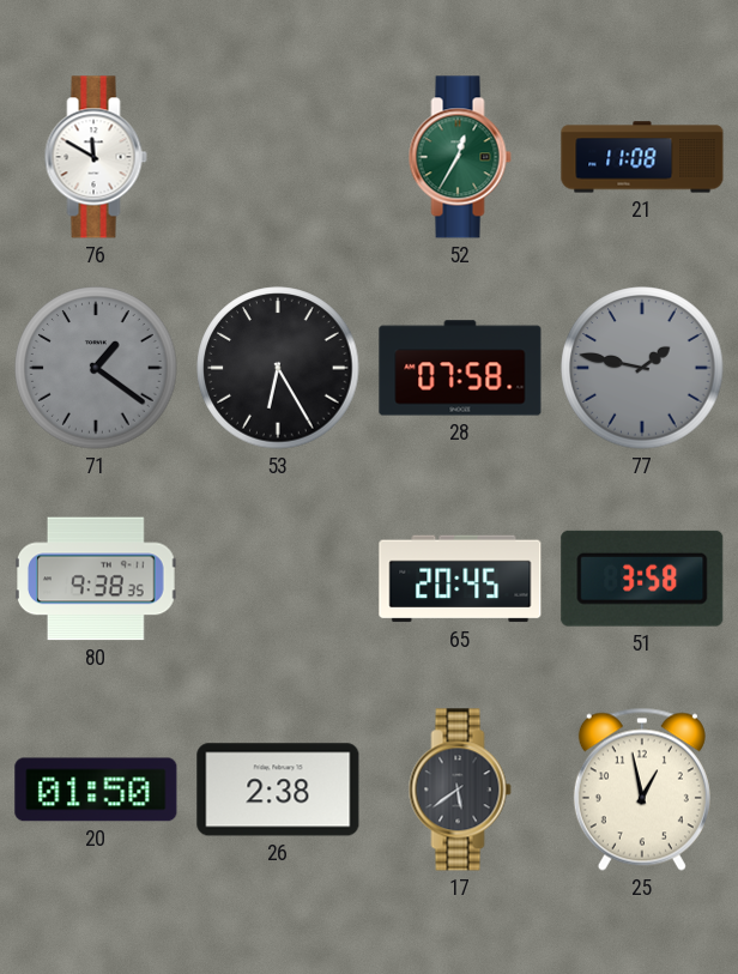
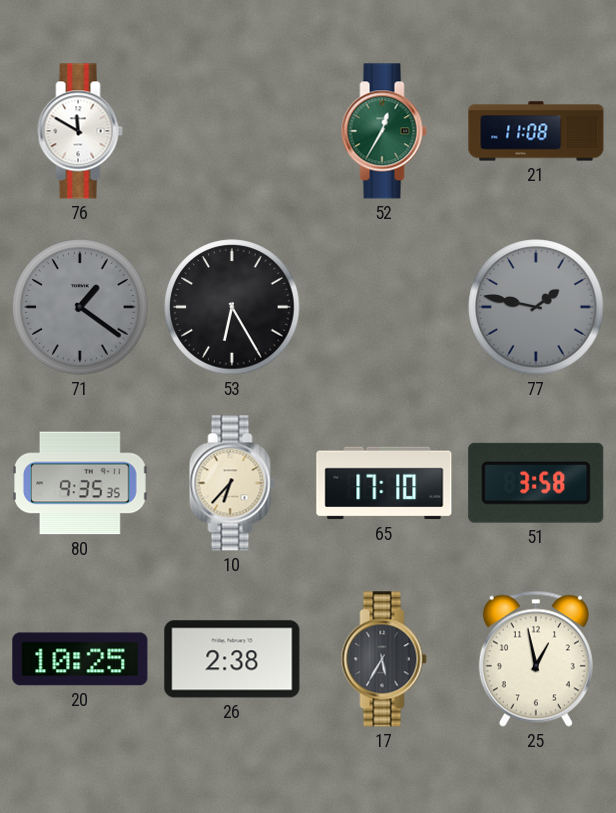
28: 07:58 -> none
80: 9:38 -> 9:35
10: none -> 6:37
65: 20:45 -> 17:10
20: 01:50 -> 10:25
17: 5:39 -> 5:35
